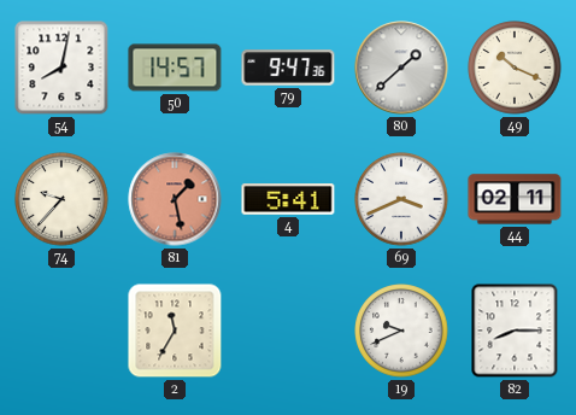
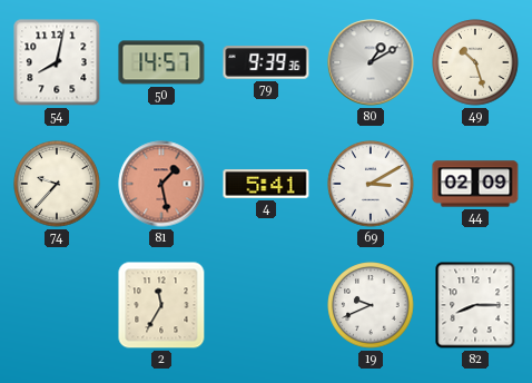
79: 9:47 -> 9:39
80: 1:38 -> 1:10
49: 10:19 -> 10:27
69: 3:41 -> 3:10
44: 02:11 -> 02:09
